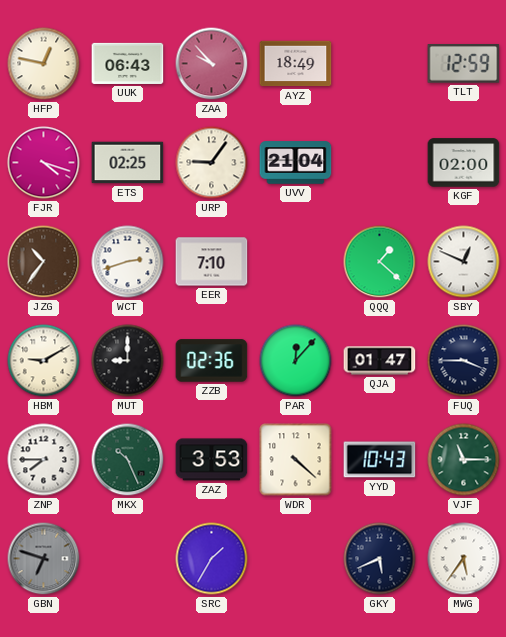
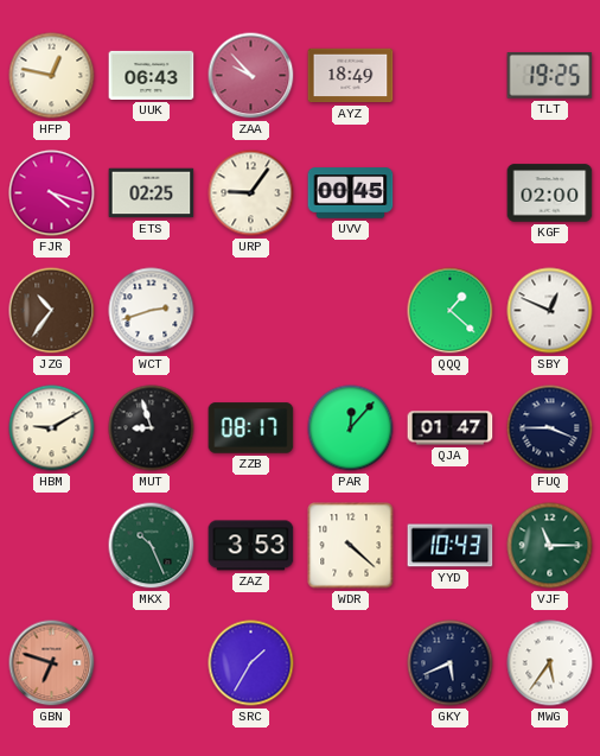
TLT: 12:59 -> 19:25
UVV: 21:04 -> 00:45
EER: 7:10 -> none
MUT: 9:00 -> 8:57
ZZB: 02:36 -> 08:17
ZNP: 7:45 -> none
GBN dial: grey -> salmon
